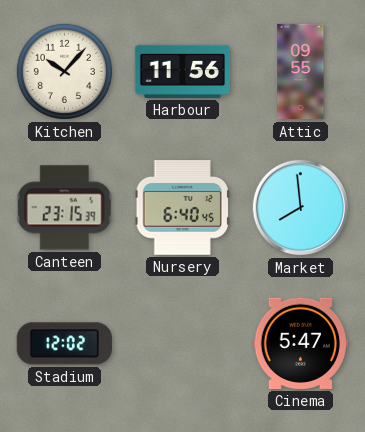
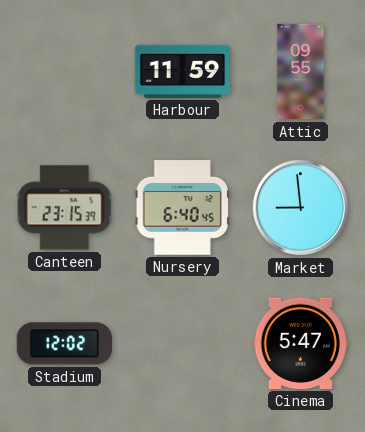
Kitchen: 10:07 -> none
Harbour: 11:56 -> 11:59
Market: 7:59 -> 8:59
